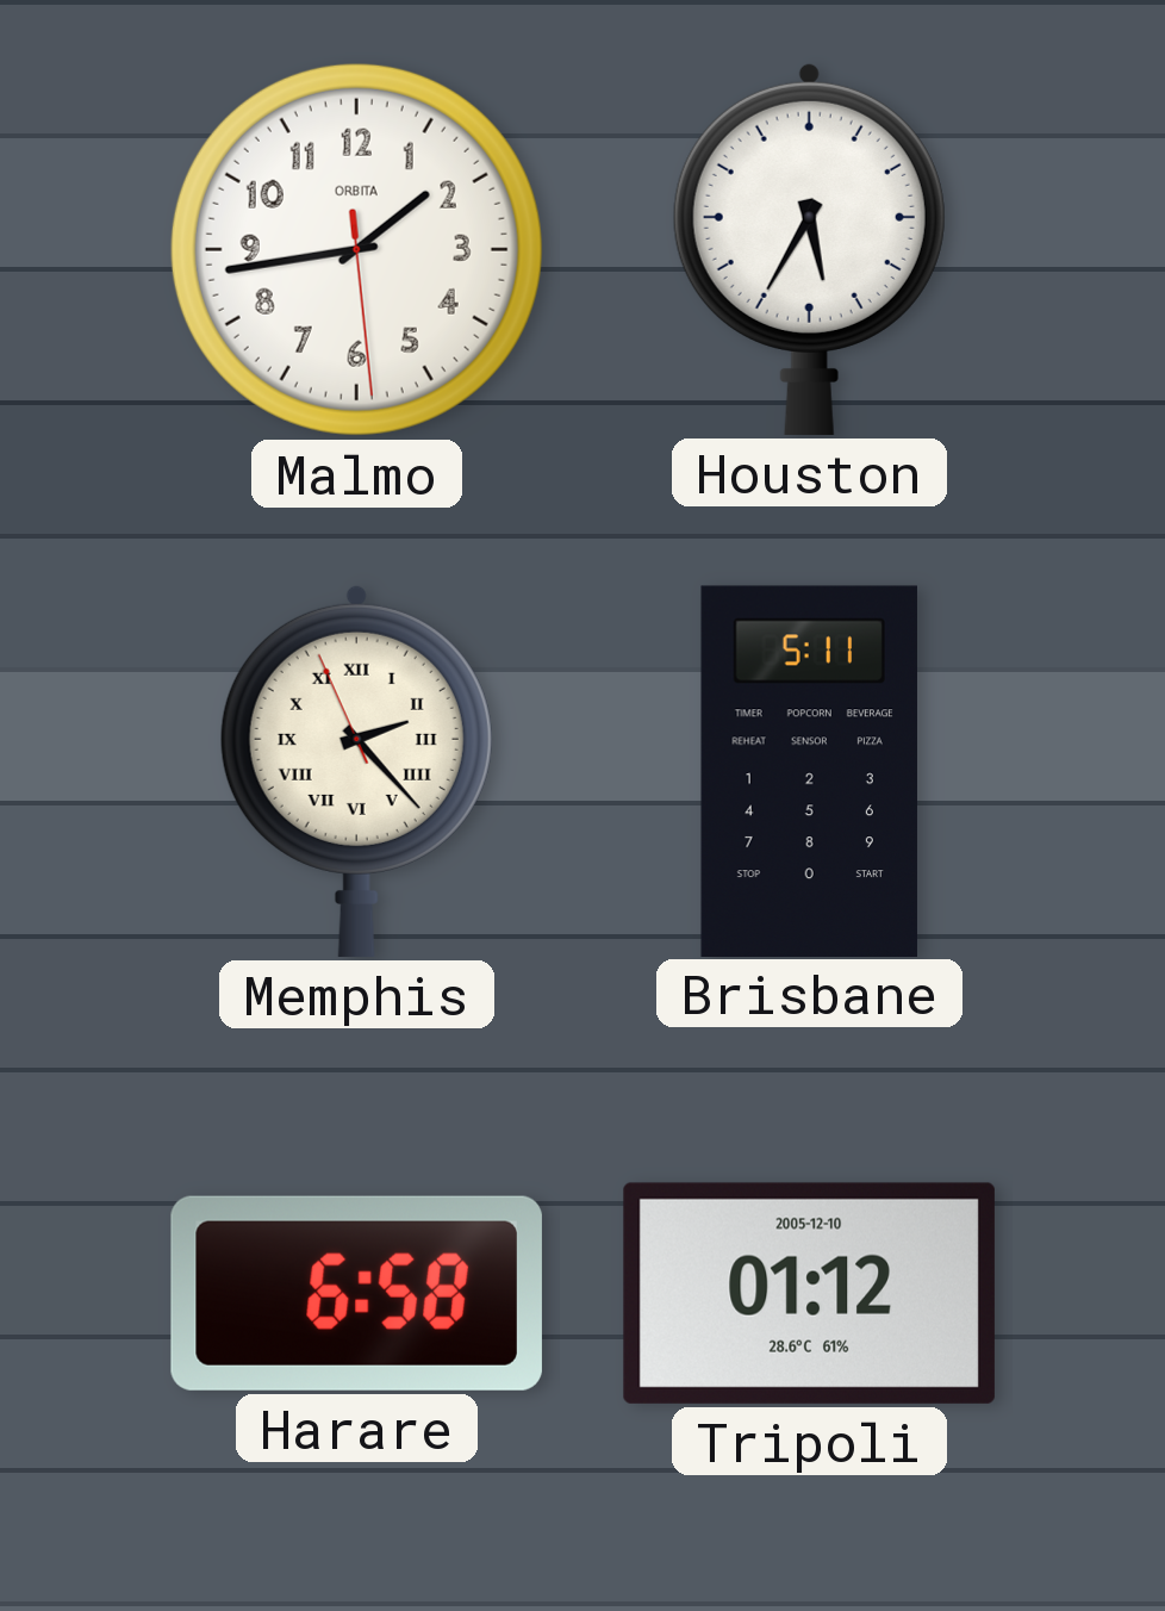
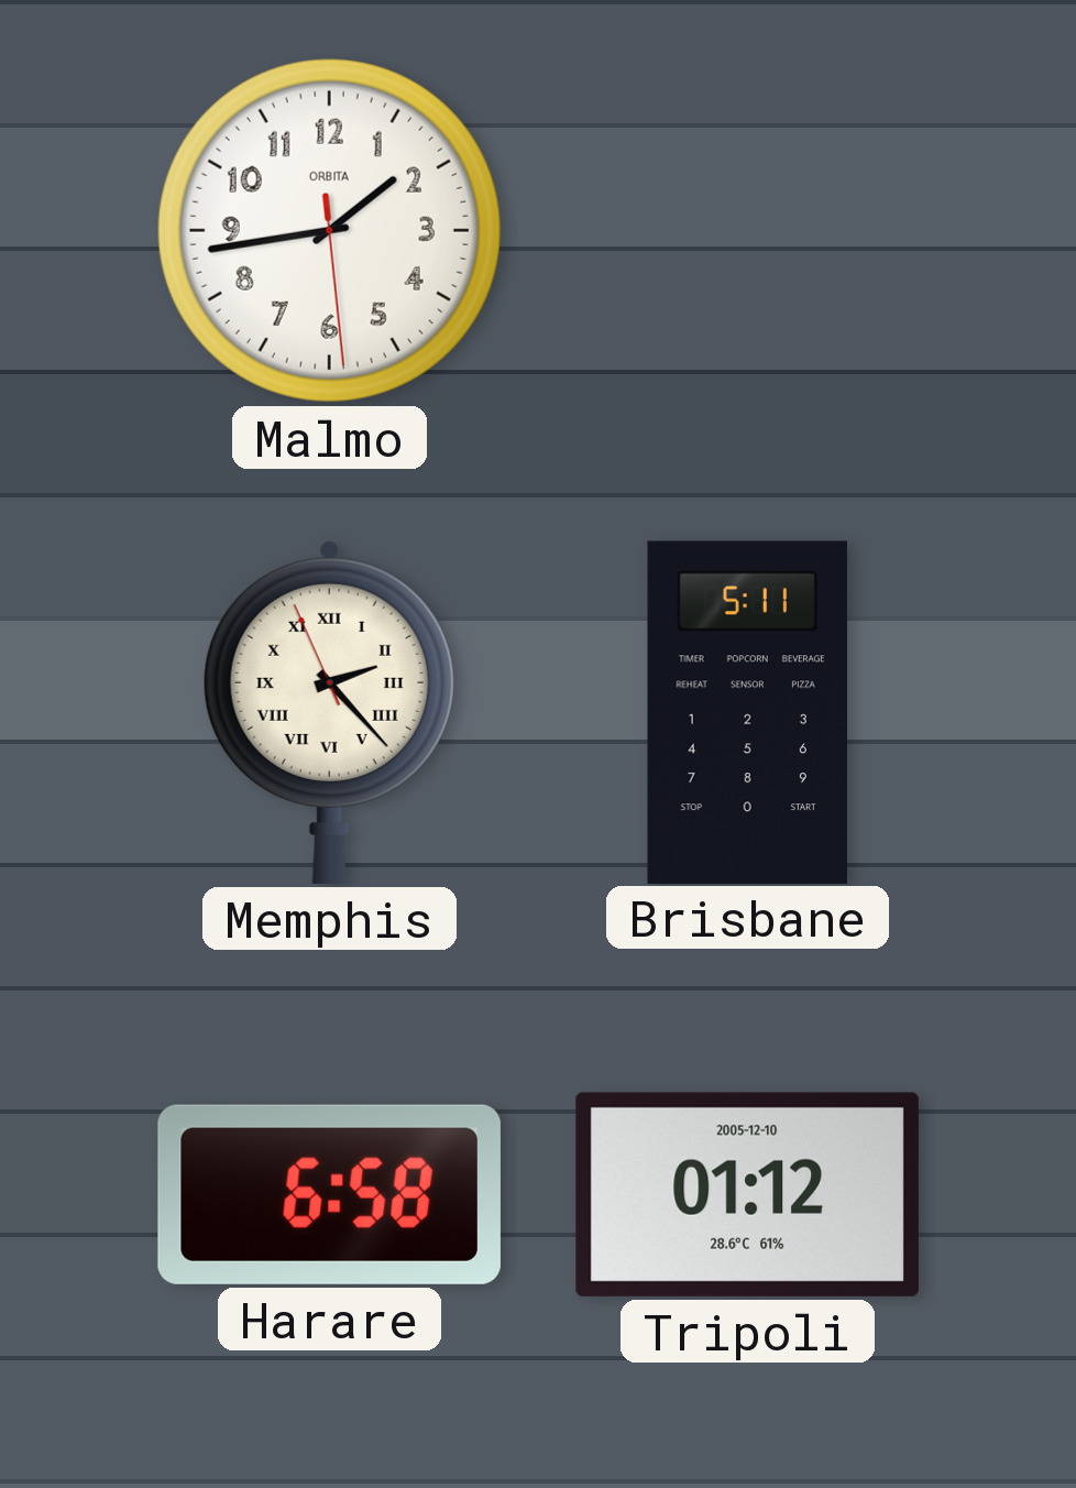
Houston: 5:35 -> none
